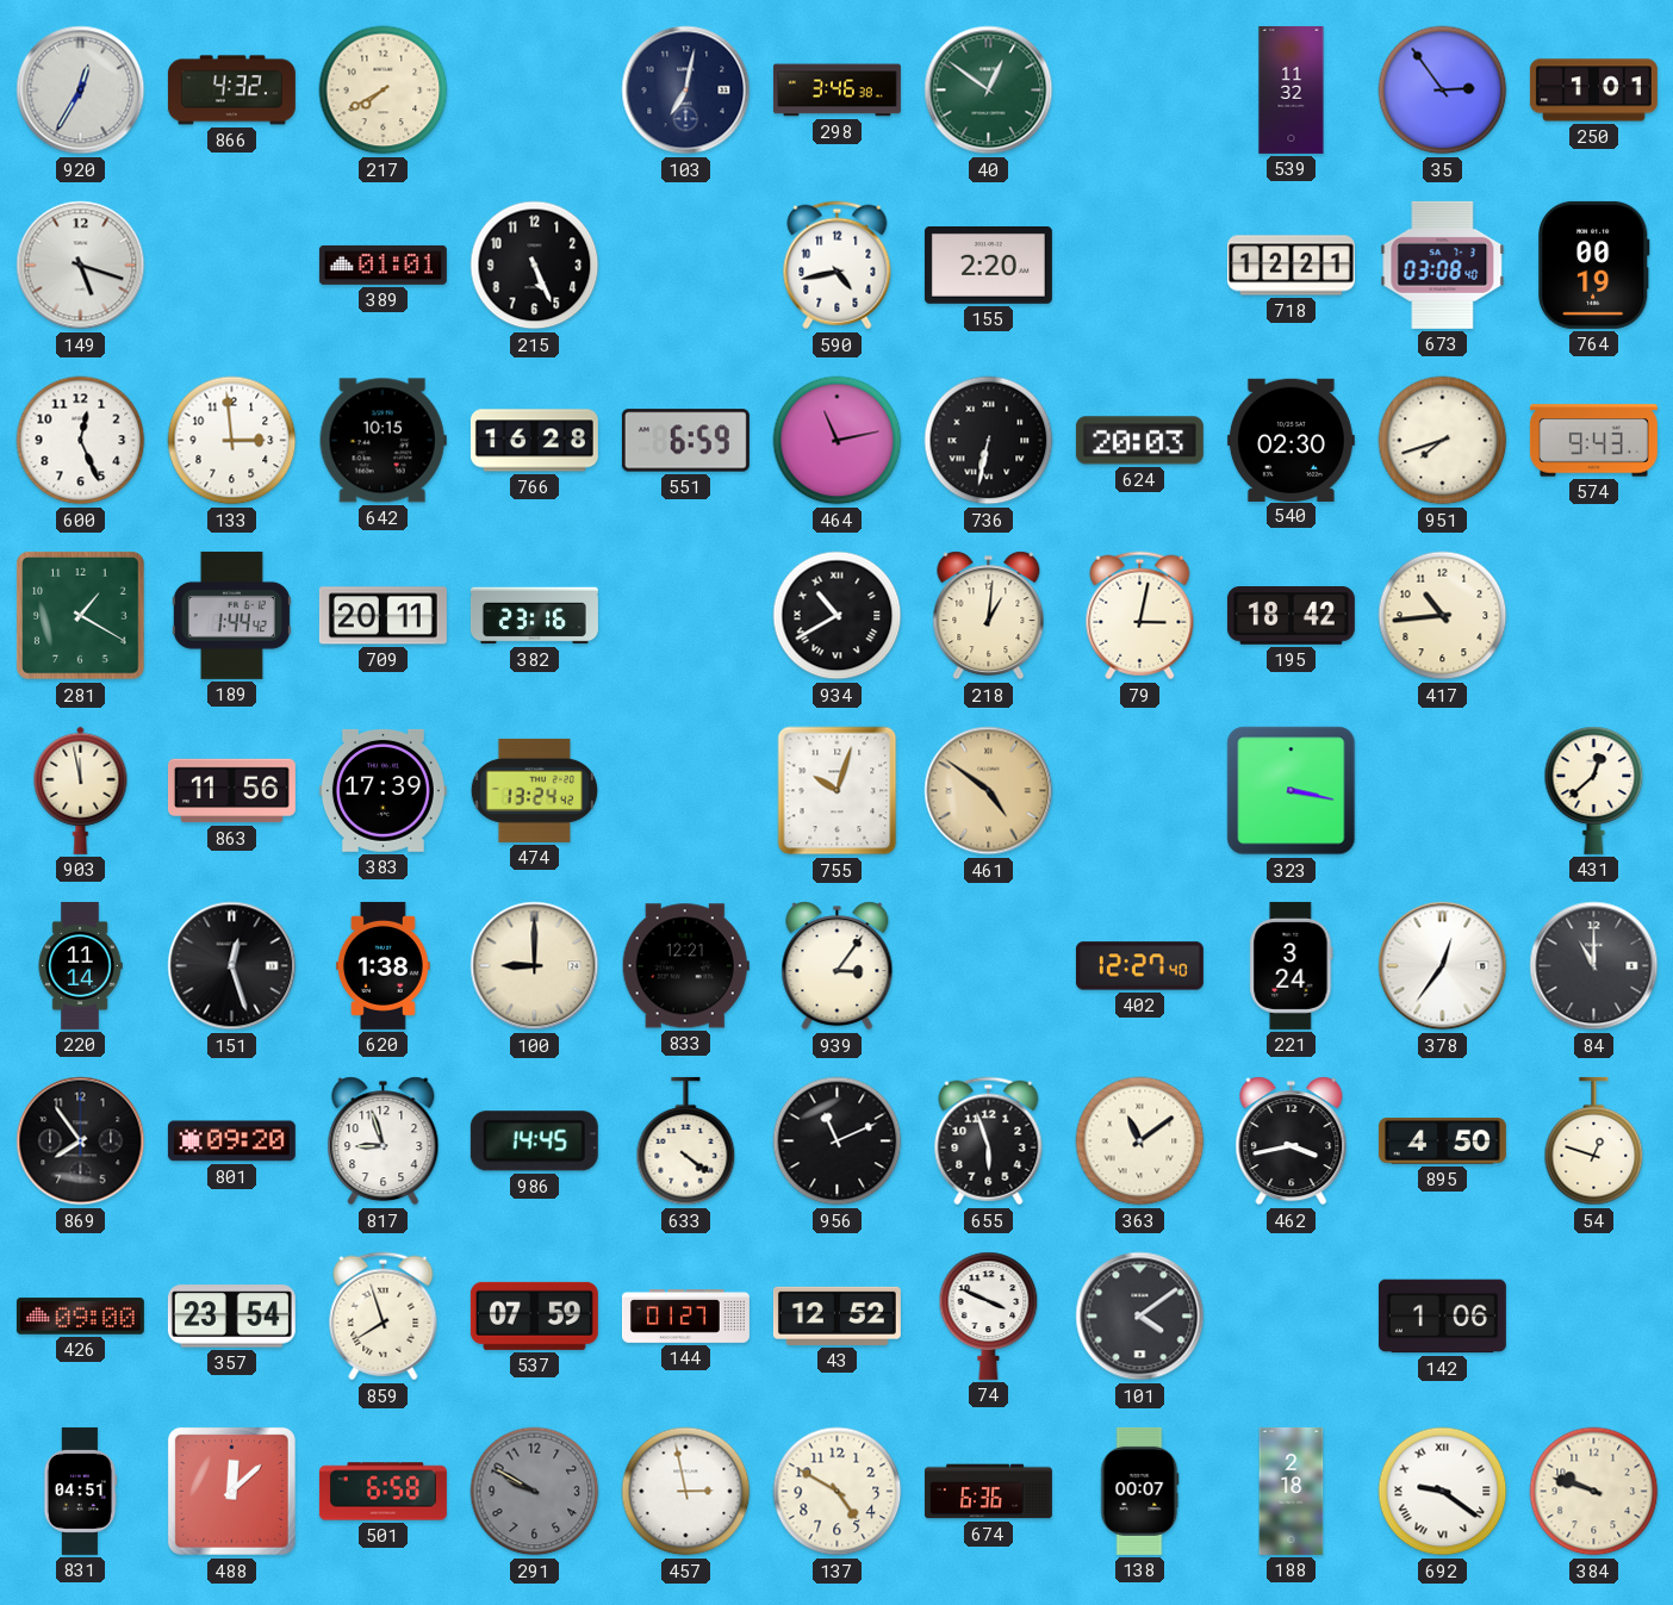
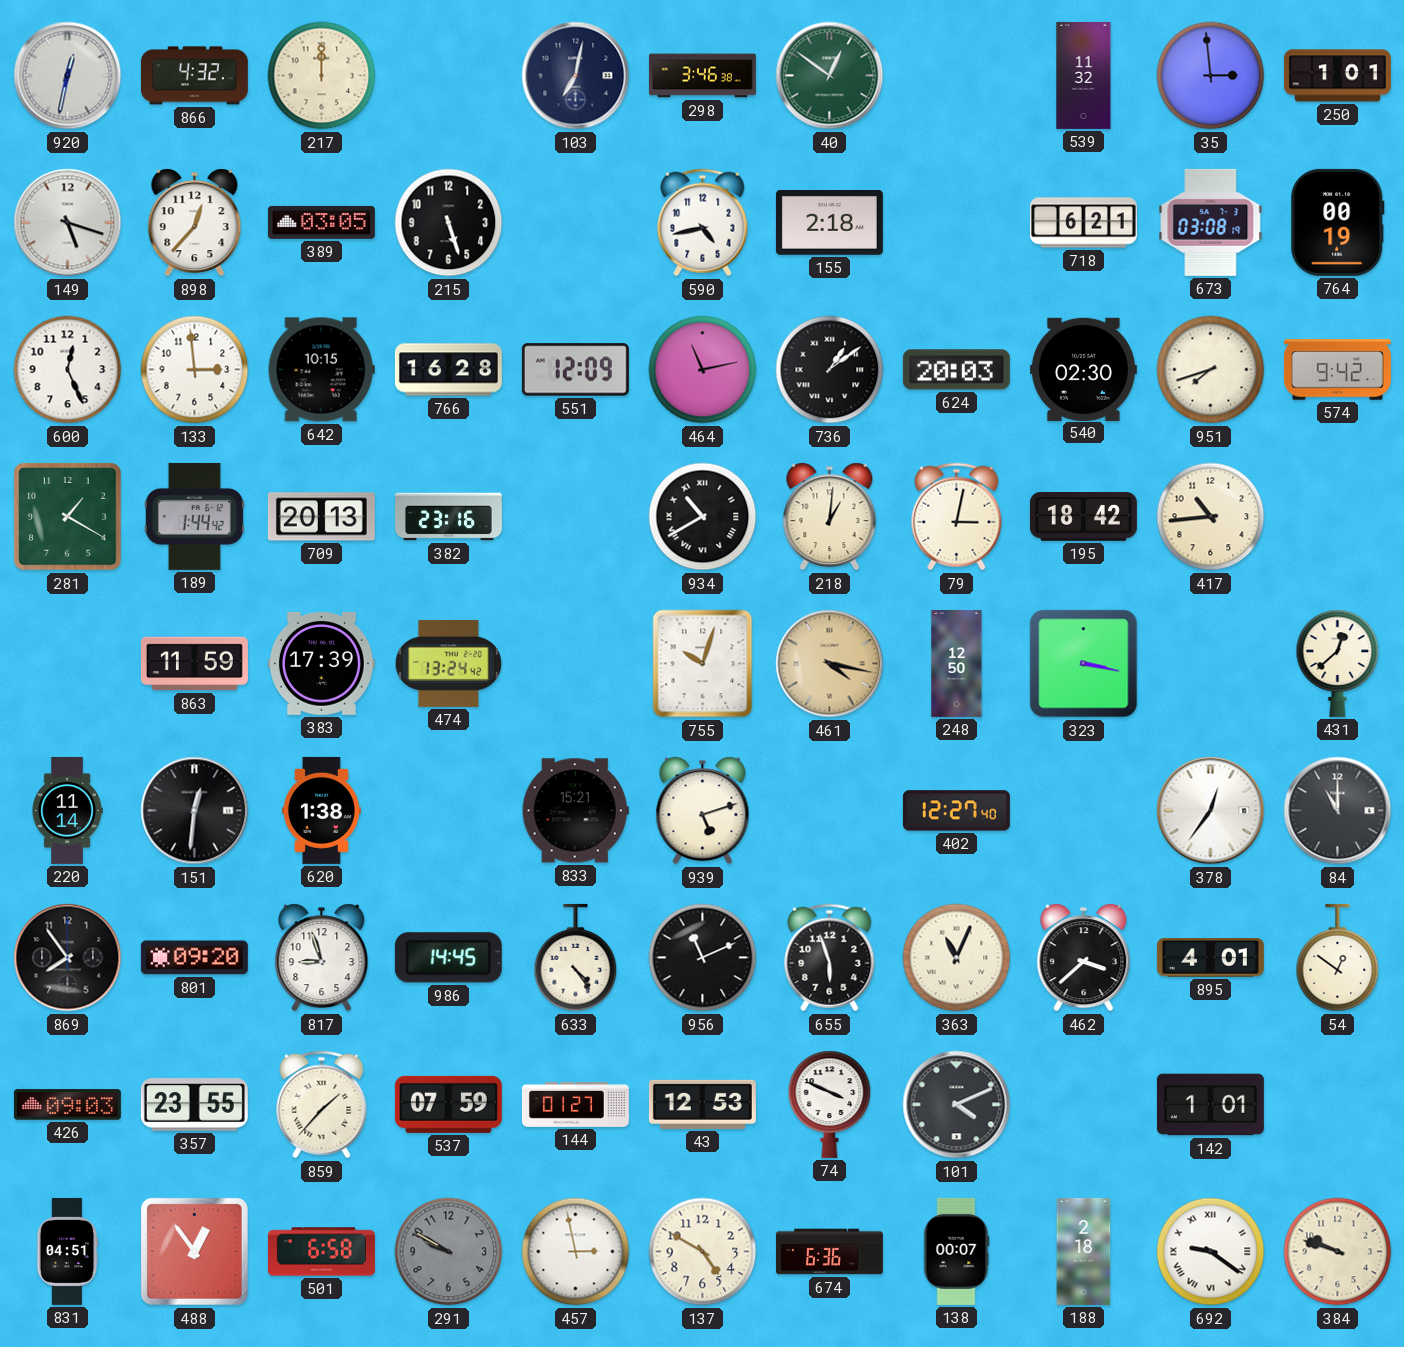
920: 12:35 -> 12:32
217: 7:40 -> 12:00
35: 2:54 -> 2:59
898: none -> 12:37
389: 01:01 -> 03:05
215: 5:26 -> 5:27
155: 2:20 -> 2:18
718: 12:21 -> 6:21
673: 03:08:40 -> 03:08:19
551: 6:59 -> 12:09
736: 6:32 -> 1:09
574: 9:43 -> 9:42
709: 20:11 -> 20:13
903: 11:58 -> none
863: 11:56 -> 11:59
461: 4:51 -> 4:17
248: none -> 12:50
151: 12:27 -> 12:31
100: 9:00 -> none
833: 12:21 -> 15:21
939: 3:06 -> 5:12
221: 3:24 -> none
633: 4:21 -> 4:24
363: 11:09 -> 11:04
462: 3:43 -> 3:38
895: 4:50 -> 4:01
54: 12:48 -> 12:51
426: 09:00 -> 09:03
357: 23:54 -> 23:55
859: 7:57 -> 1:37
43: 12:52 -> 12:53
101: 4:09 -> 4:11
142: 1:06 -> 1:01
488: 12:08 -> 12:54
